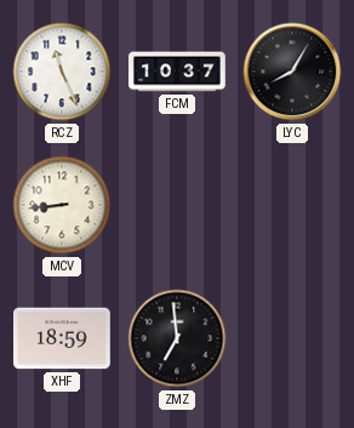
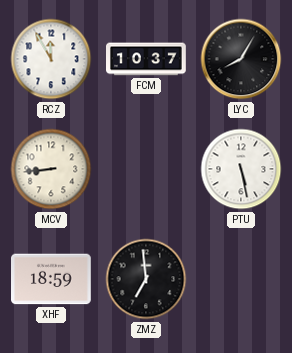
RCZ: 11:26 -> 11:55
PTU: none -> 5:28
